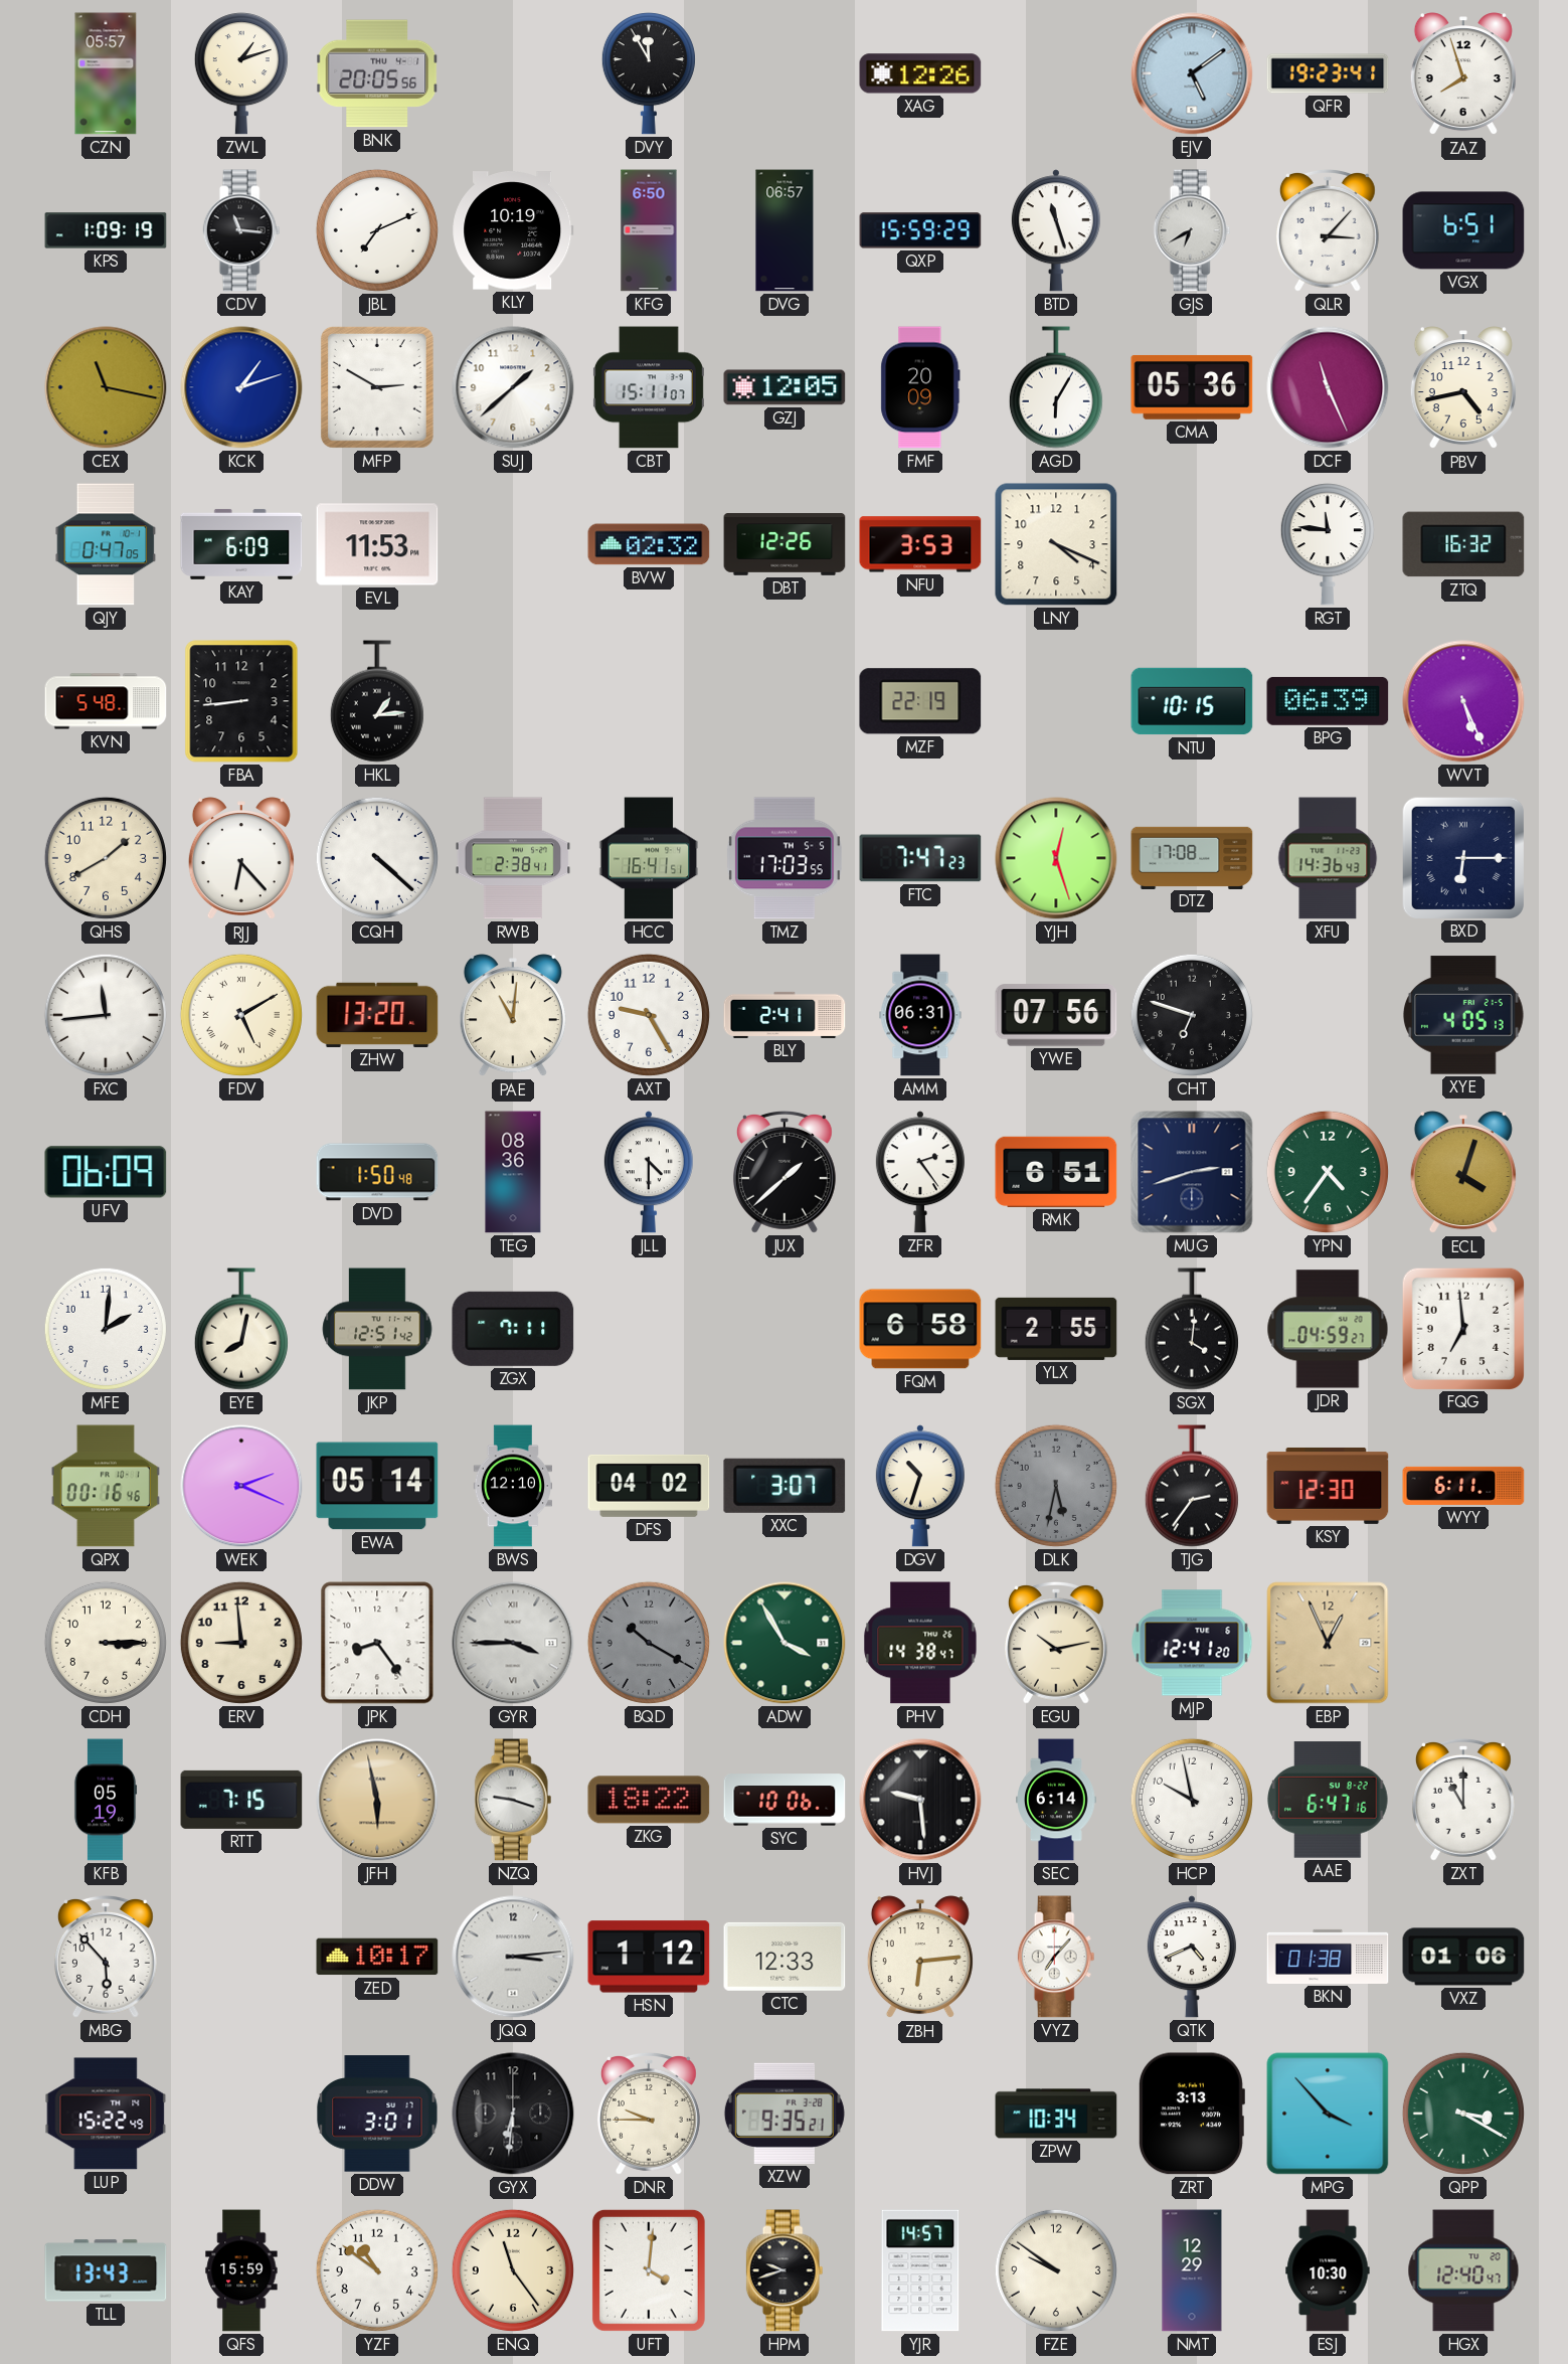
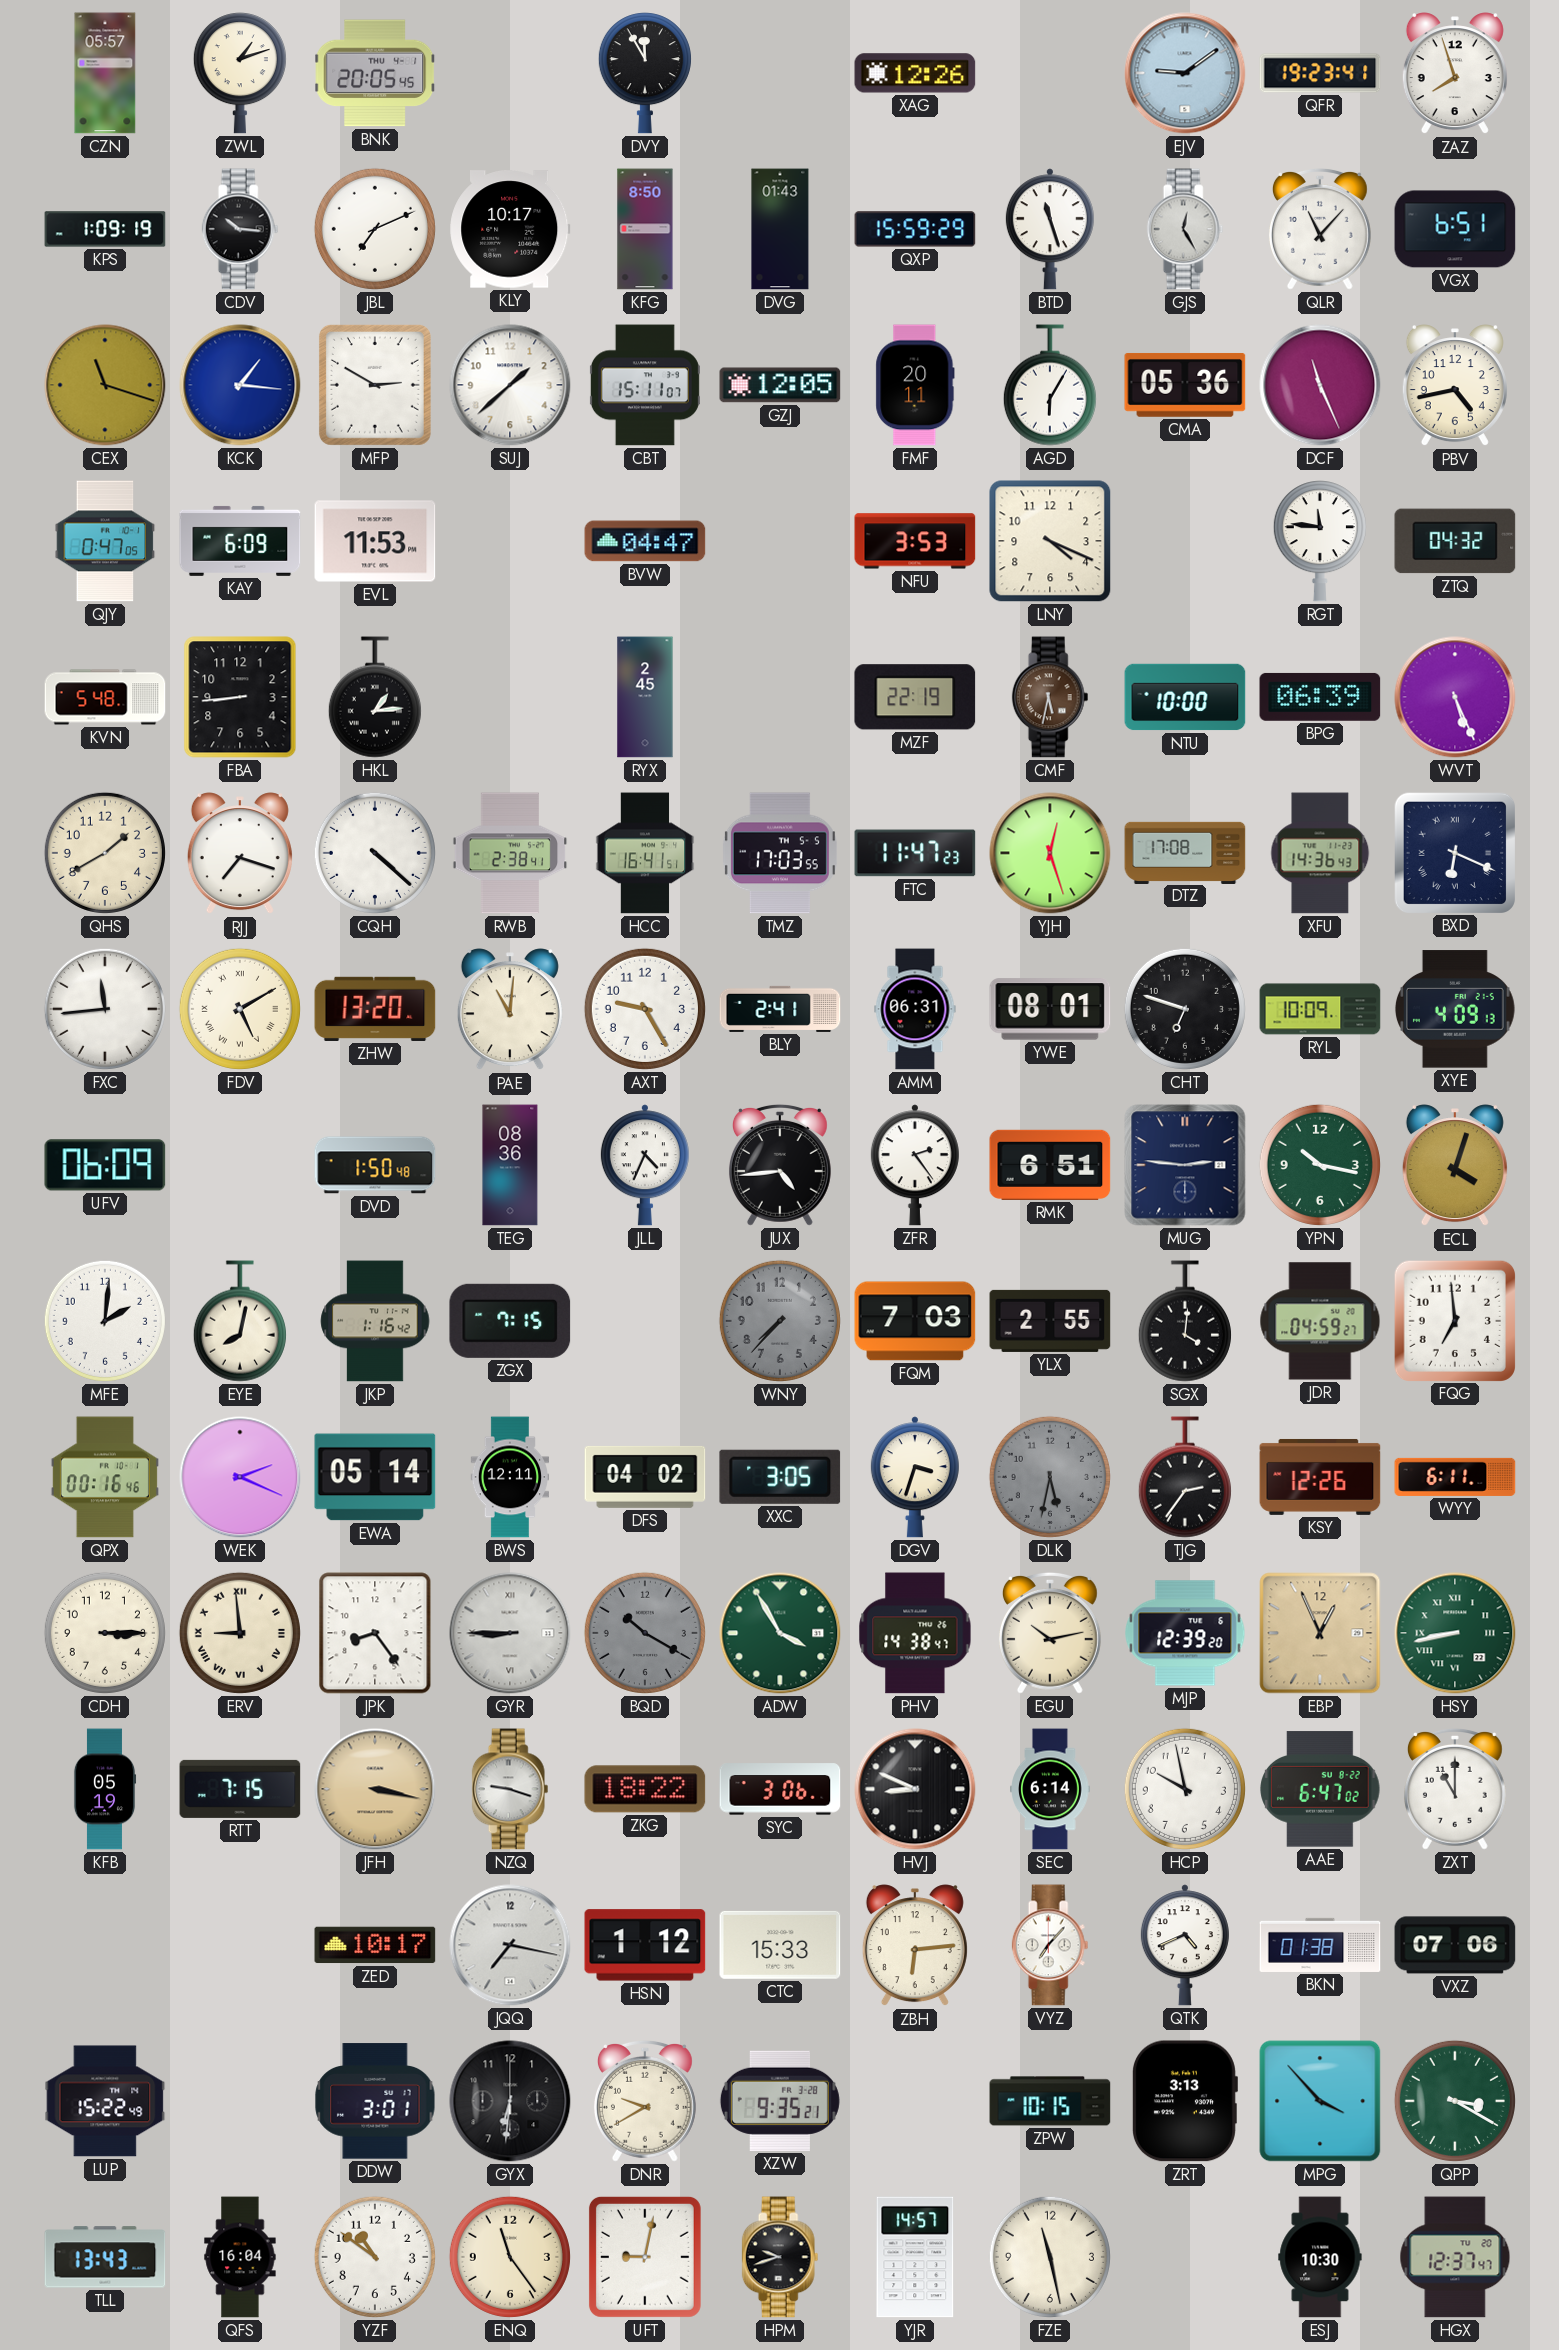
BNK: 20:05:56 -> 20:05:45
EJV: 5:09 -> 9:09
CDV: 11:16 -> 10:16
KLY: 10:19 -> 10:17
KFG: 6:50 -> 8:50
DVG: 06:57 -> 01:43
GJS: 6:40 -> 12:25
QLR: 3:07 -> 11:07
CEX: 11:17 -> 11:18
KCK: 1:12 -> 1:16
FMF: 20:09 -> 20:11
BVW: 02:32 -> 04:47
DBT: 12:26 -> none
ZTQ: 16:32 -> 04:32
RYX: none -> 2:45
CMF: none -> 5:32
NTU: 10:15 -> 10:00
RJJ: 6:23 -> 7:18
FTC: 7:47 -> 11:47
BXD: 6:15 -> 6:19
YWE: 07:56 -> 08:01
RYL: none -> 10:09
XYE: 4:05 -> 4:09
JLL: 4:30 -> 4:34
JUX: 1:38 -> 4:44
MUG: 2:42 -> 2:46
YPN: 4:36 -> 10:17
JKP: 12:51 -> 1:16
ZGX: 7:11 -> 7:15
WNY: none -> 7:37
FQM: 6:58 -> 7:03
BWS: 12:10 -> 12:11
XXC: 3:07 -> 3:05
DGV: 10:33 -> 3:33
KSY: 12:30 -> 12:26
ERV numerals: Arabic -> Roman
GYR: 3:45 -> 8:45
MJP: 12:41 -> 12:39
HSY: none -> 8:43
JFH: 5:58 -> 3:17
SYC: 10:06 -> 3:06
HVJ: 9:29 -> 8:49
AAE: 6:47:16 -> 6:47:02
MBG: 5:53 -> none
JQQ: 3:14 -> 7:17
CTC: 12:33 -> 15:33
VXZ: 01:06 -> 07:06
DNR: 9:45 -> 9:40
ZPW: 10:34 -> 10:15
QFS: 15:59 -> 16:04
UFT: 4:01 -> 9:02
FZE: 9:51 -> 11:28
NMT: 12:29 -> none
HGX: 12:40 -> 12:37
